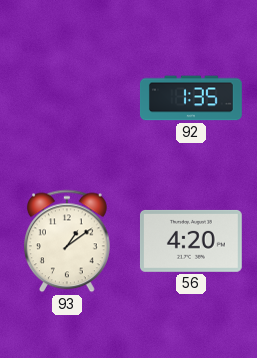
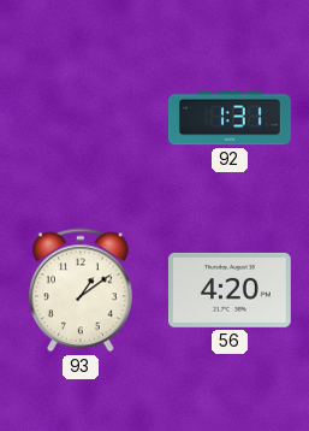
92: 1:35 -> 1:31
